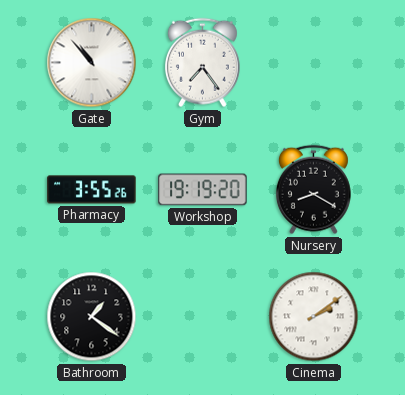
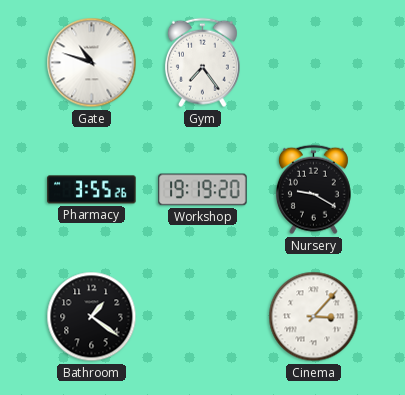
Gate: 10:53 -> 10:48
Nursery: 8:20 -> 9:20
Cinema: 2:09 -> 3:07
